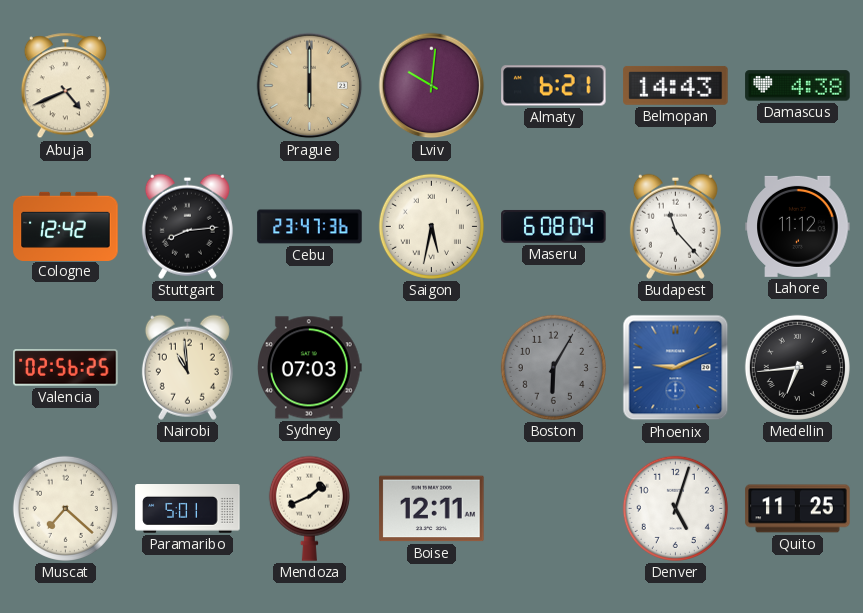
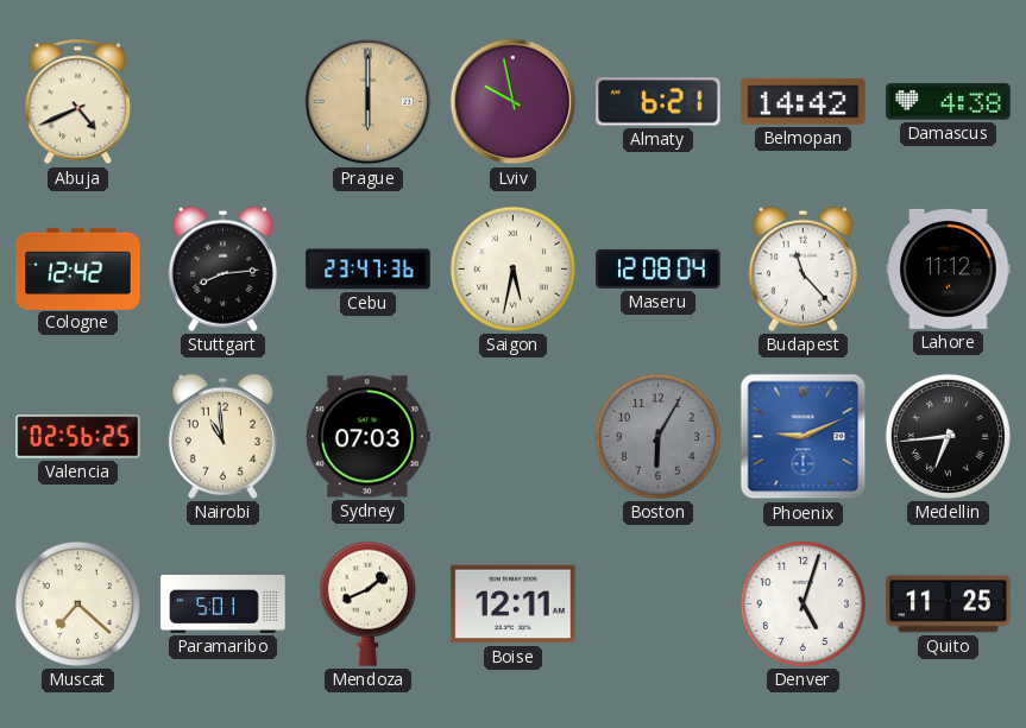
Lviv: 10:01 -> 9:58
Belmopan: 14:43 -> 14:42
Maseru: 6:08 -> 12:08
